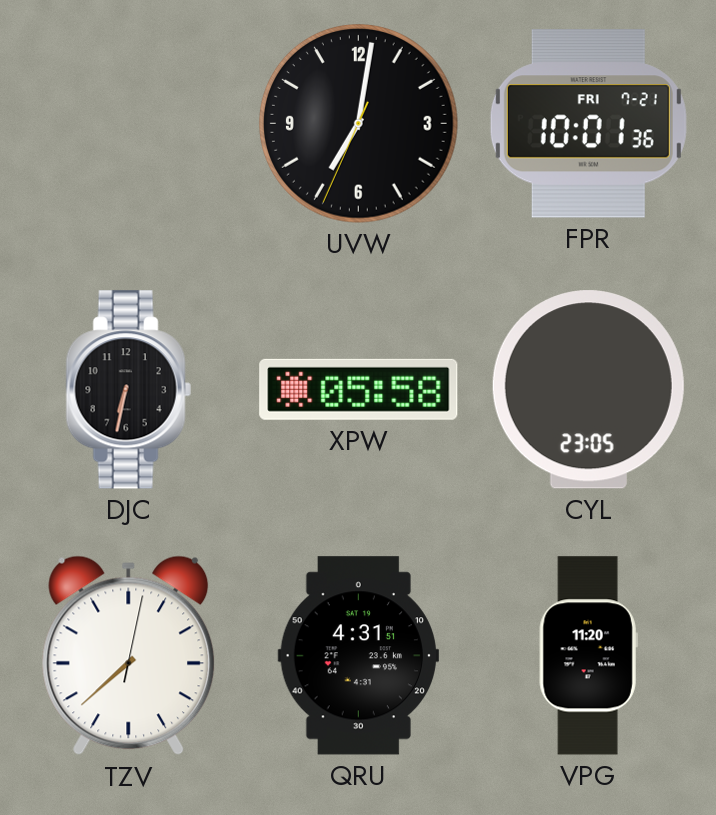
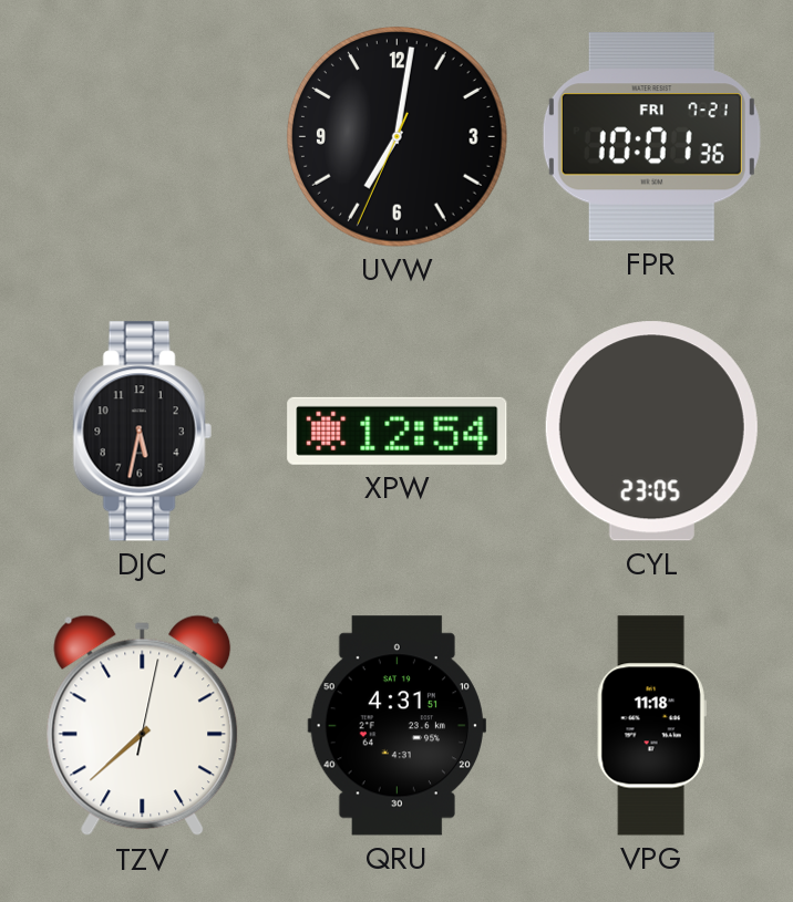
DJC: 6:32 -> 5:32
XPW: 05:58 -> 12:54
VPG: 11:20 -> 11:18
